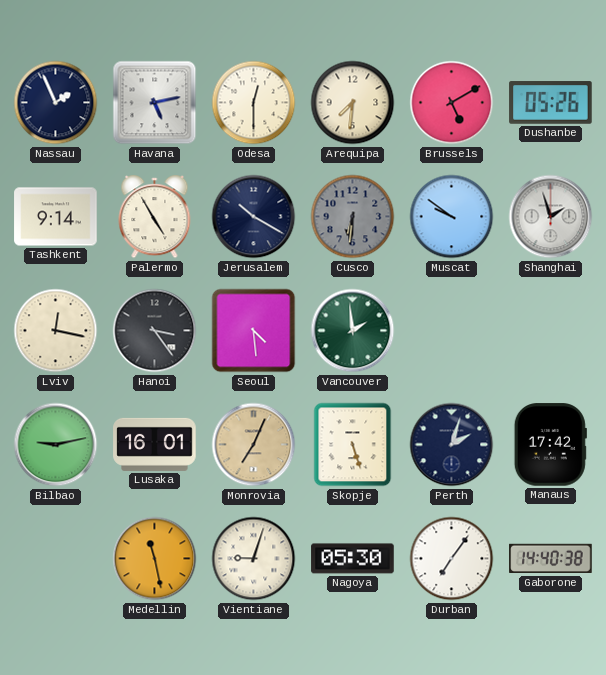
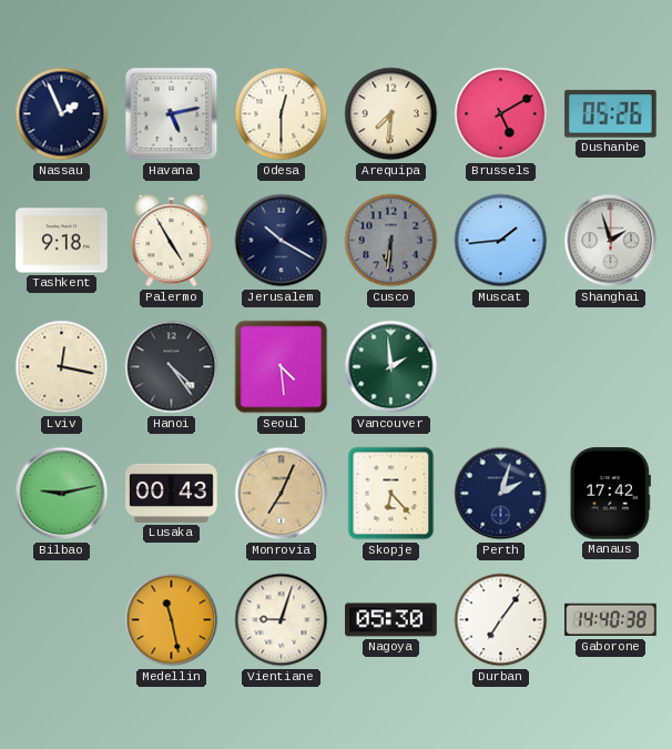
Tashkent: 9:14 -> 9:18
Muscat: 9:51 -> 1:44
Hanoi: 3:24 -> 4:24
Lusaka: 16:01 -> 00:43
Skopje: 5:27 -> 6:23
